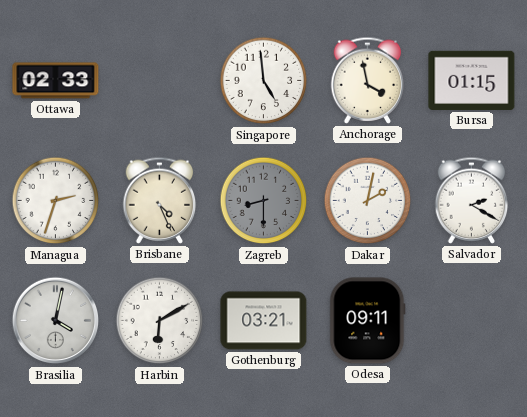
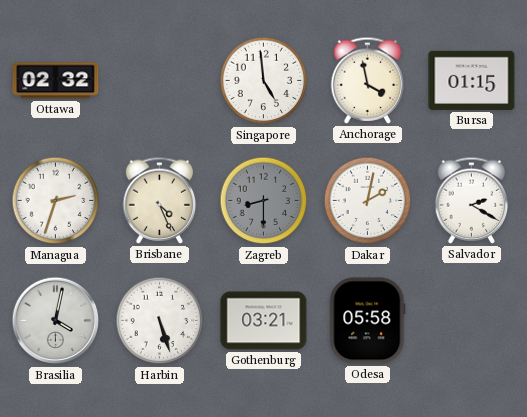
Ottawa: 02:33 -> 02:32
Harbin: 6:10 -> 5:27
Odesa: 09:11 -> 05:58
